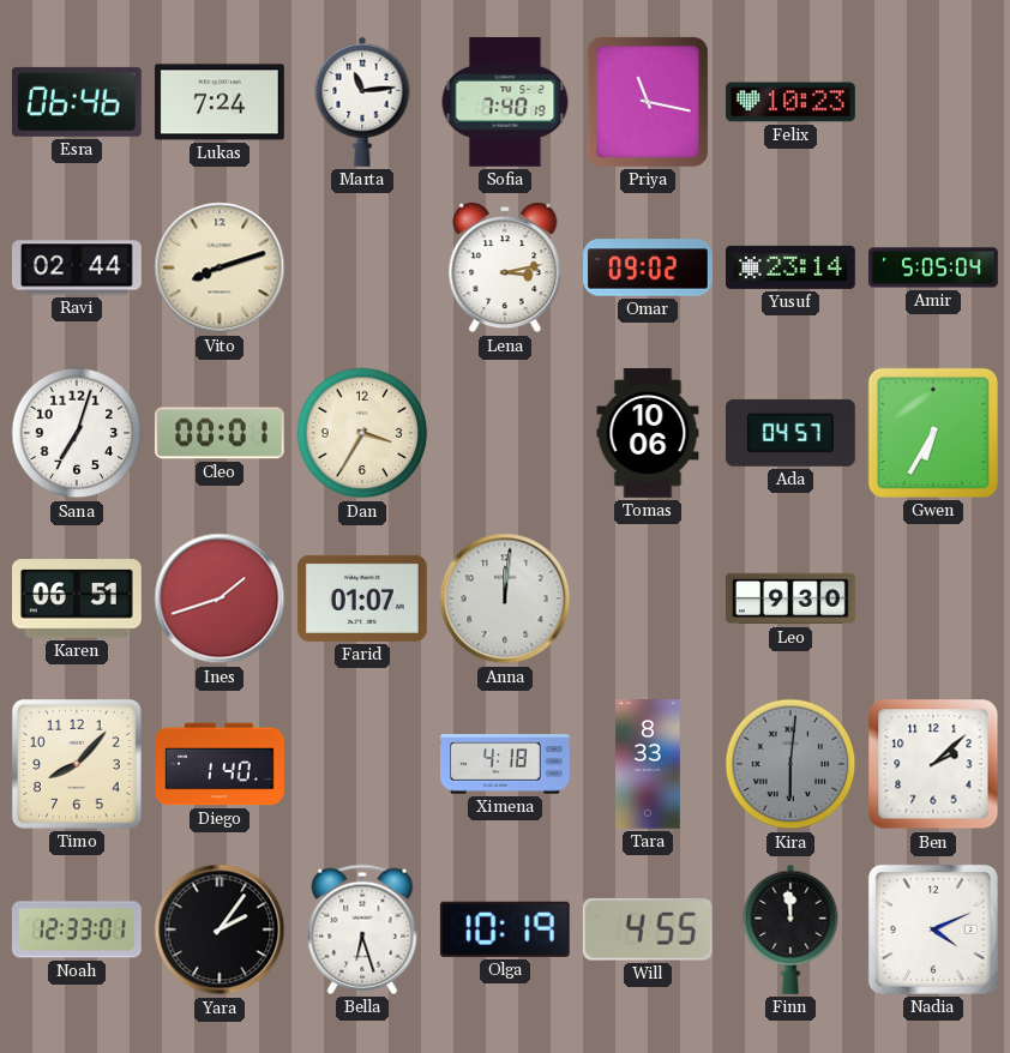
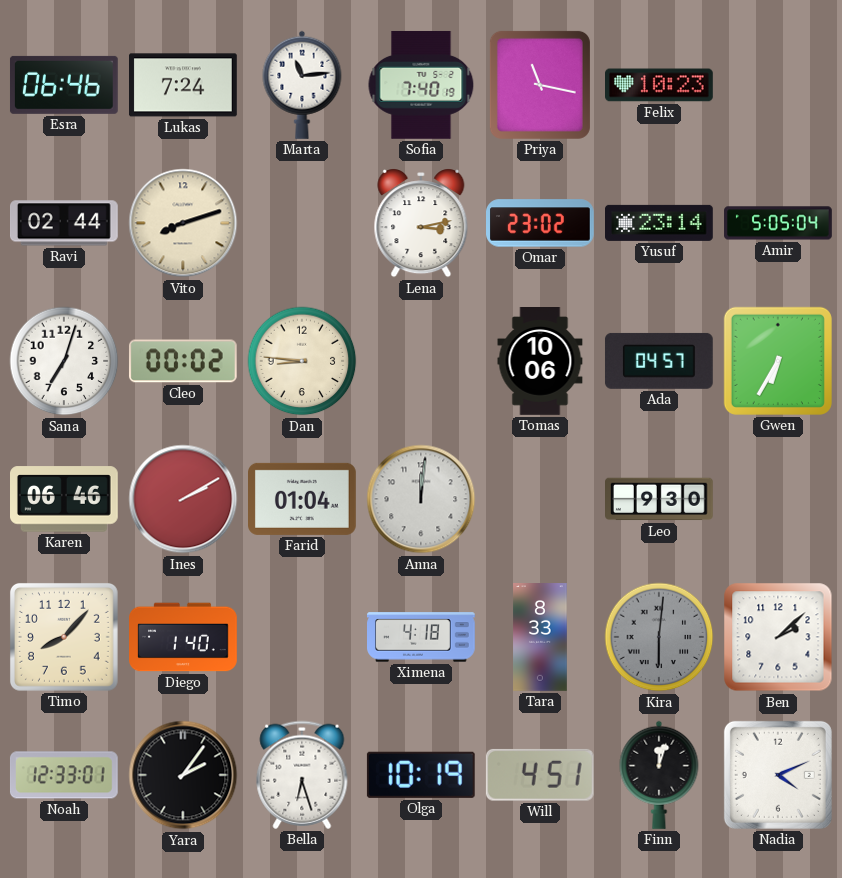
Omar: 09:02 -> 23:02
Cleo: 00:01 -> 00:02
Dan: 3:35 -> 8:46
Karen: 06:51 -> 06:46
Ines: 1:42 -> 2:10
Farid: 01:07 -> 01:04
Will: 4:55 -> 4:51
Finn: 11:59 -> 12:03
